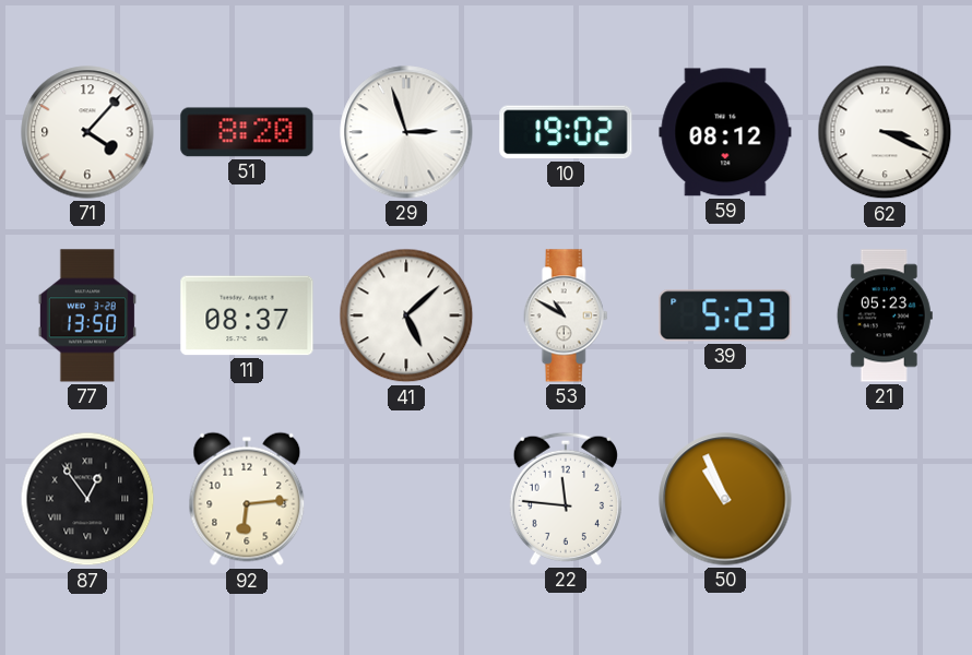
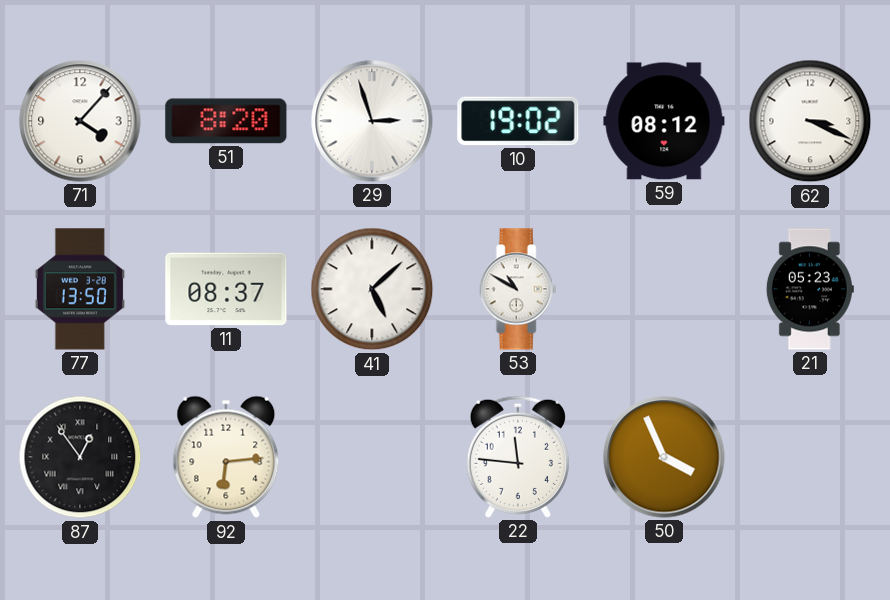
39: 5:23 -> none
50: 10:56 -> 3:56
